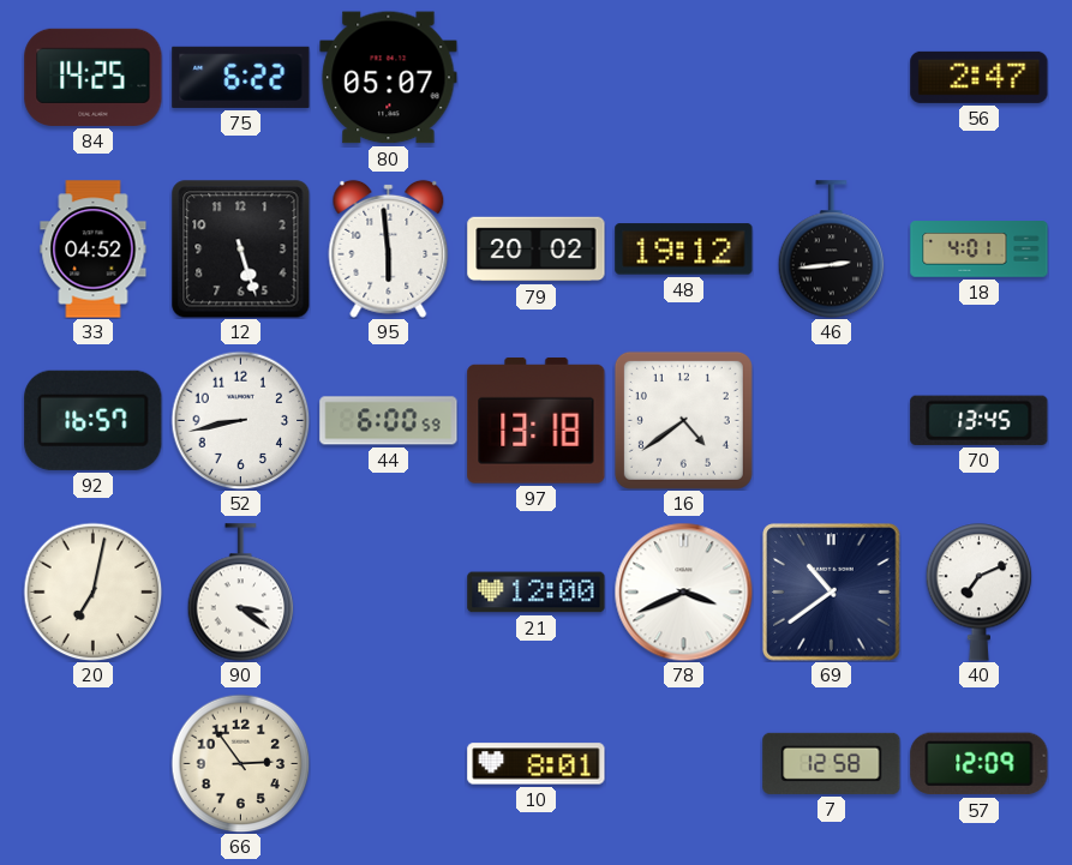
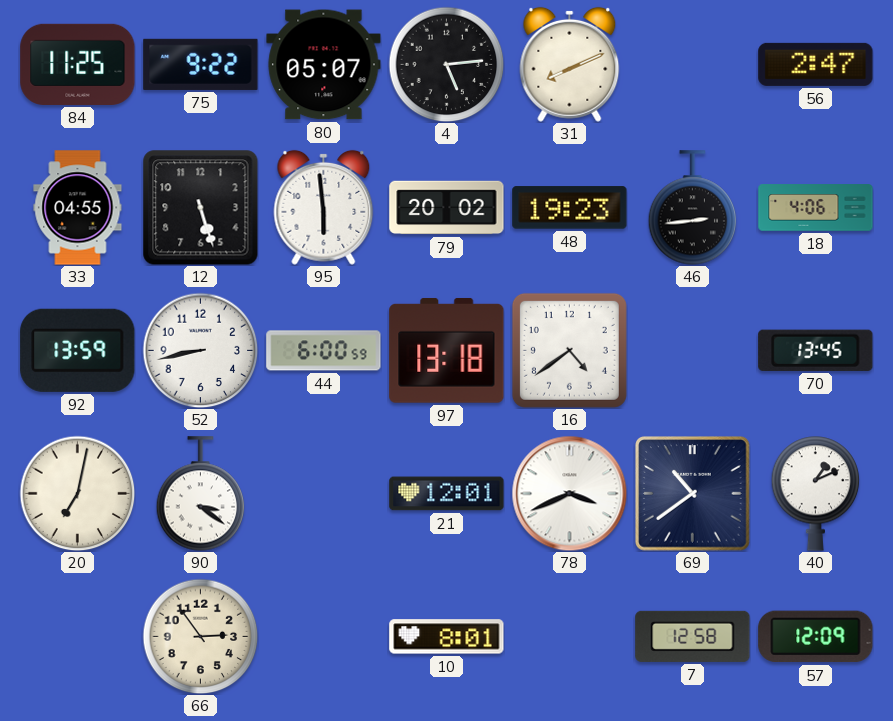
84: 14:25 -> 11:25
75: 6:22 -> 9:22
4: none -> 5:14
31: none -> 8:11
33: 04:52 -> 04:55
48: 19:12 -> 19:23
18: 4:01 -> 4:06
92: 16:57 -> 13:59
21: 12:00 -> 12:01
40: 7:11 -> 1:11
